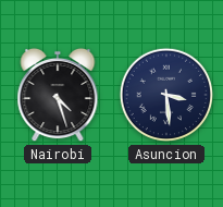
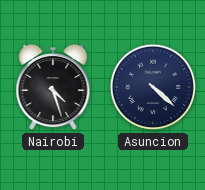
Asuncion: 3:29 -> 4:22
